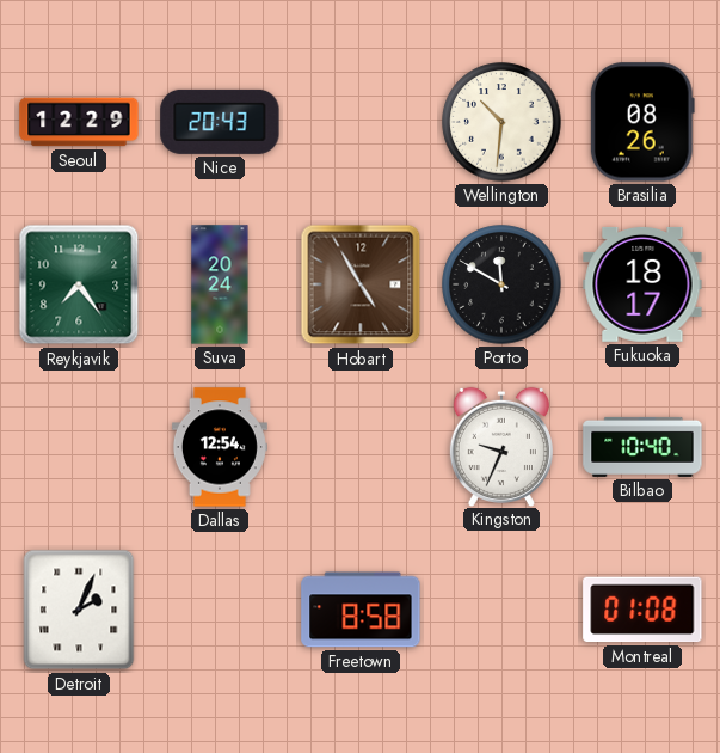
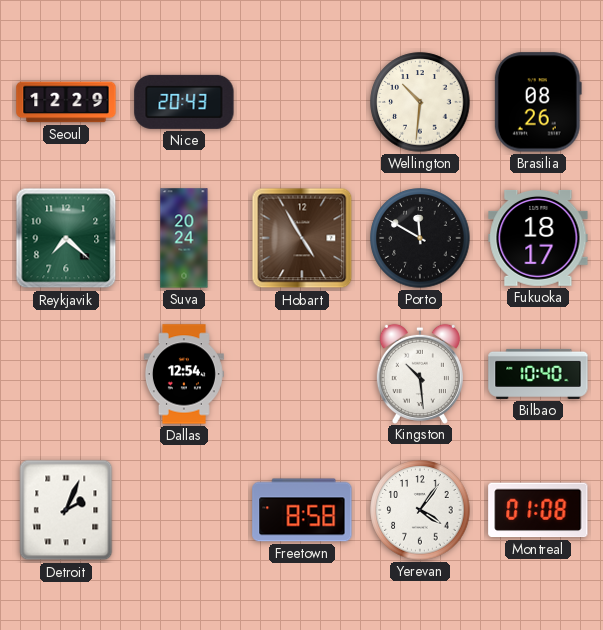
Reykjavik: 7:24 -> 7:22
Kingston: 9:34 -> 10:29
Yerevan: none -> 4:06
